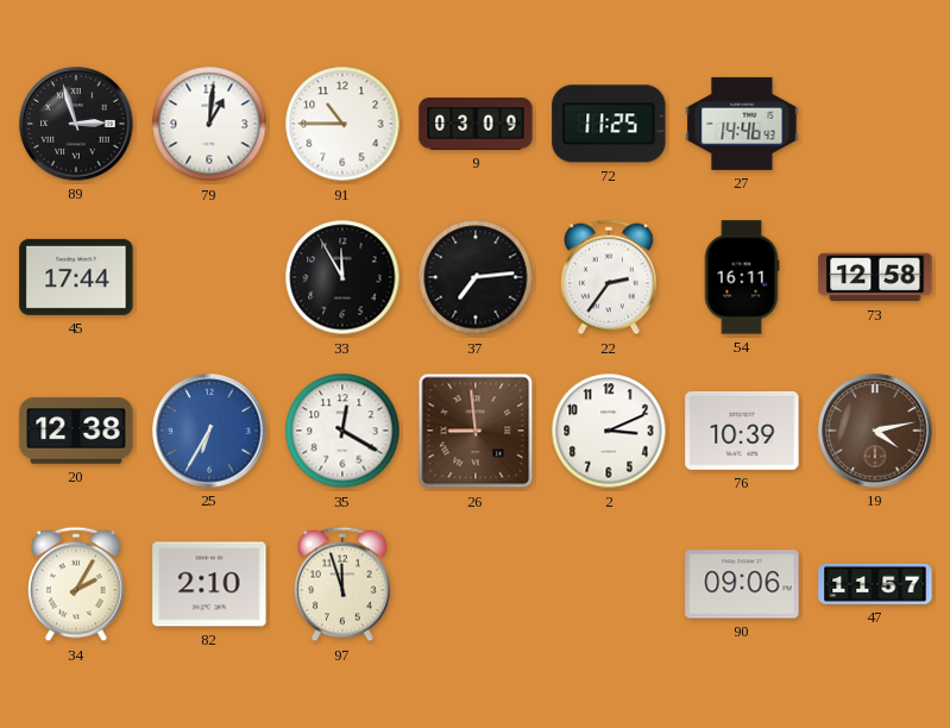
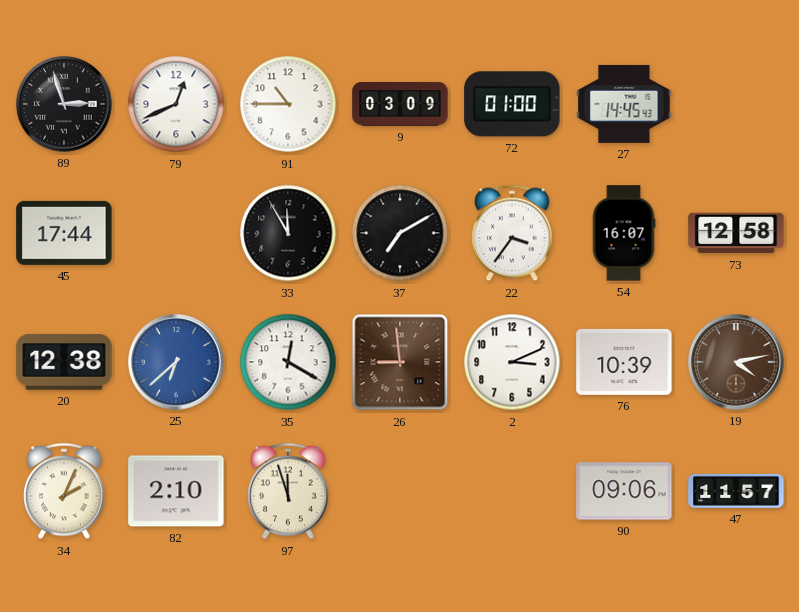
79: 1:01 -> 12:41
72: 11:25 -> 01:00
27: 14:46 -> 14:45
37: 7:14 -> 7:10
22: 2:36 -> 3:36
54: 16:11 -> 16:07
25: 6:35 -> 6:38
34: 2:05 -> 2:04
